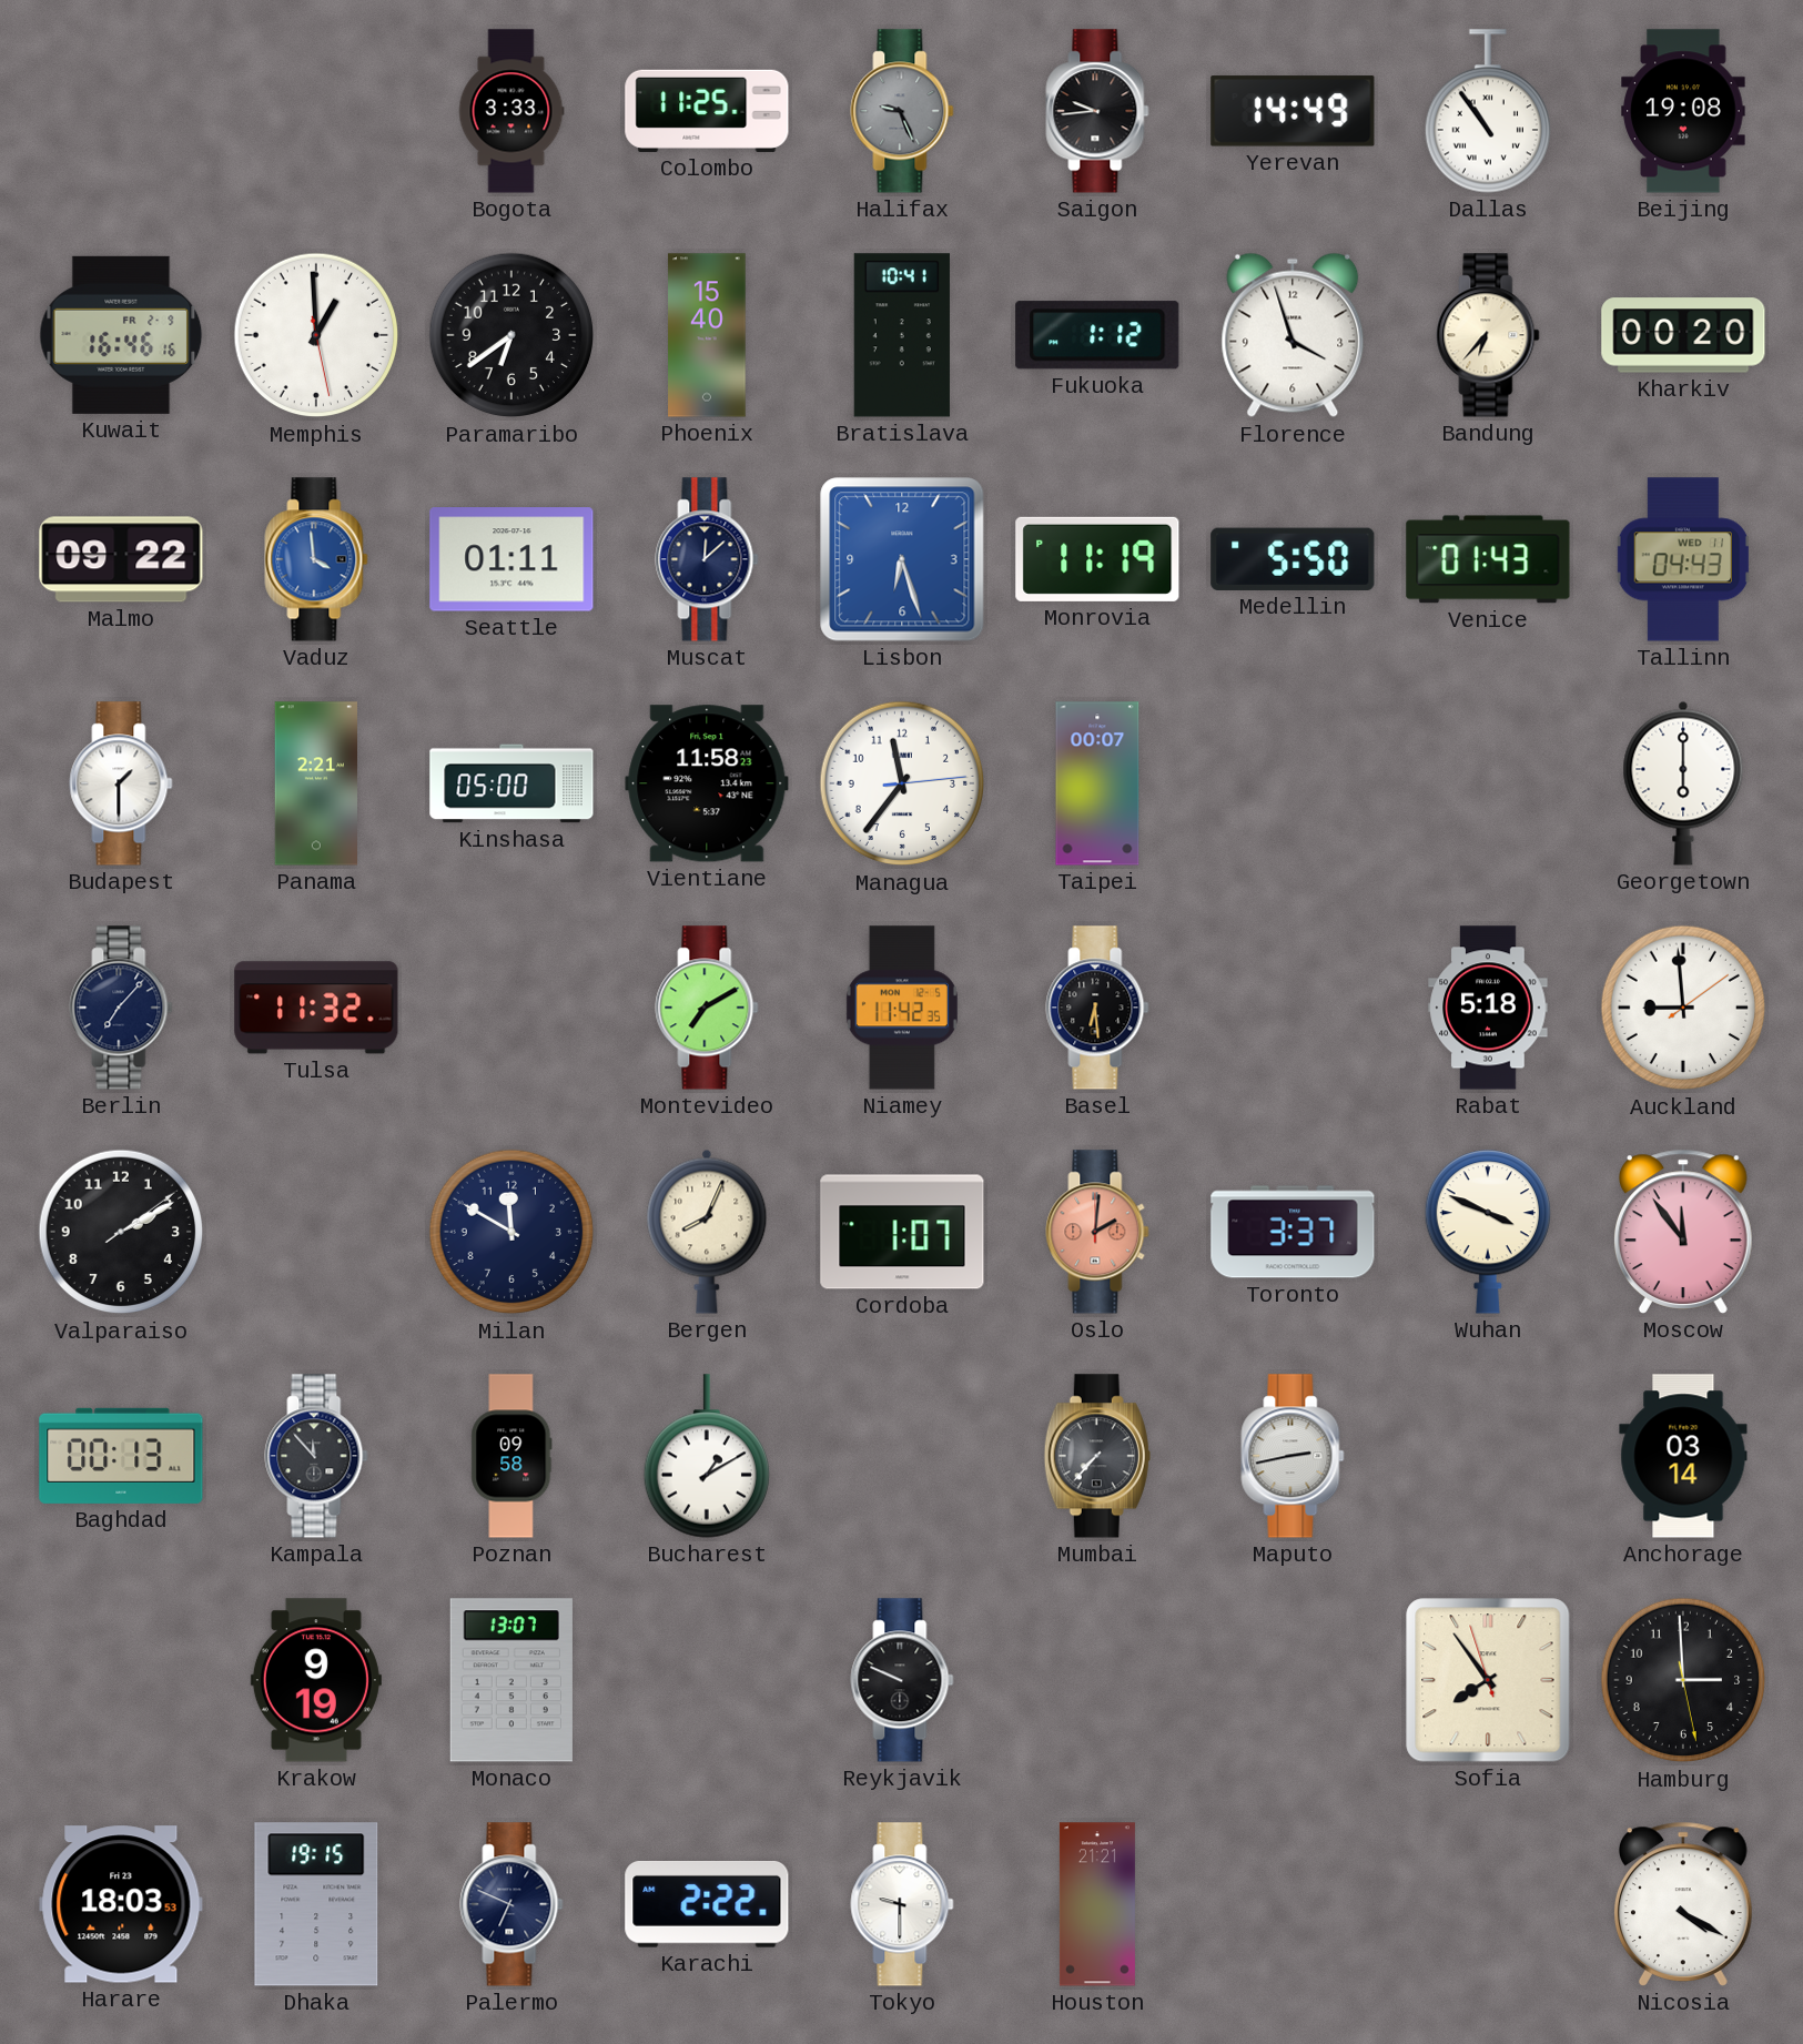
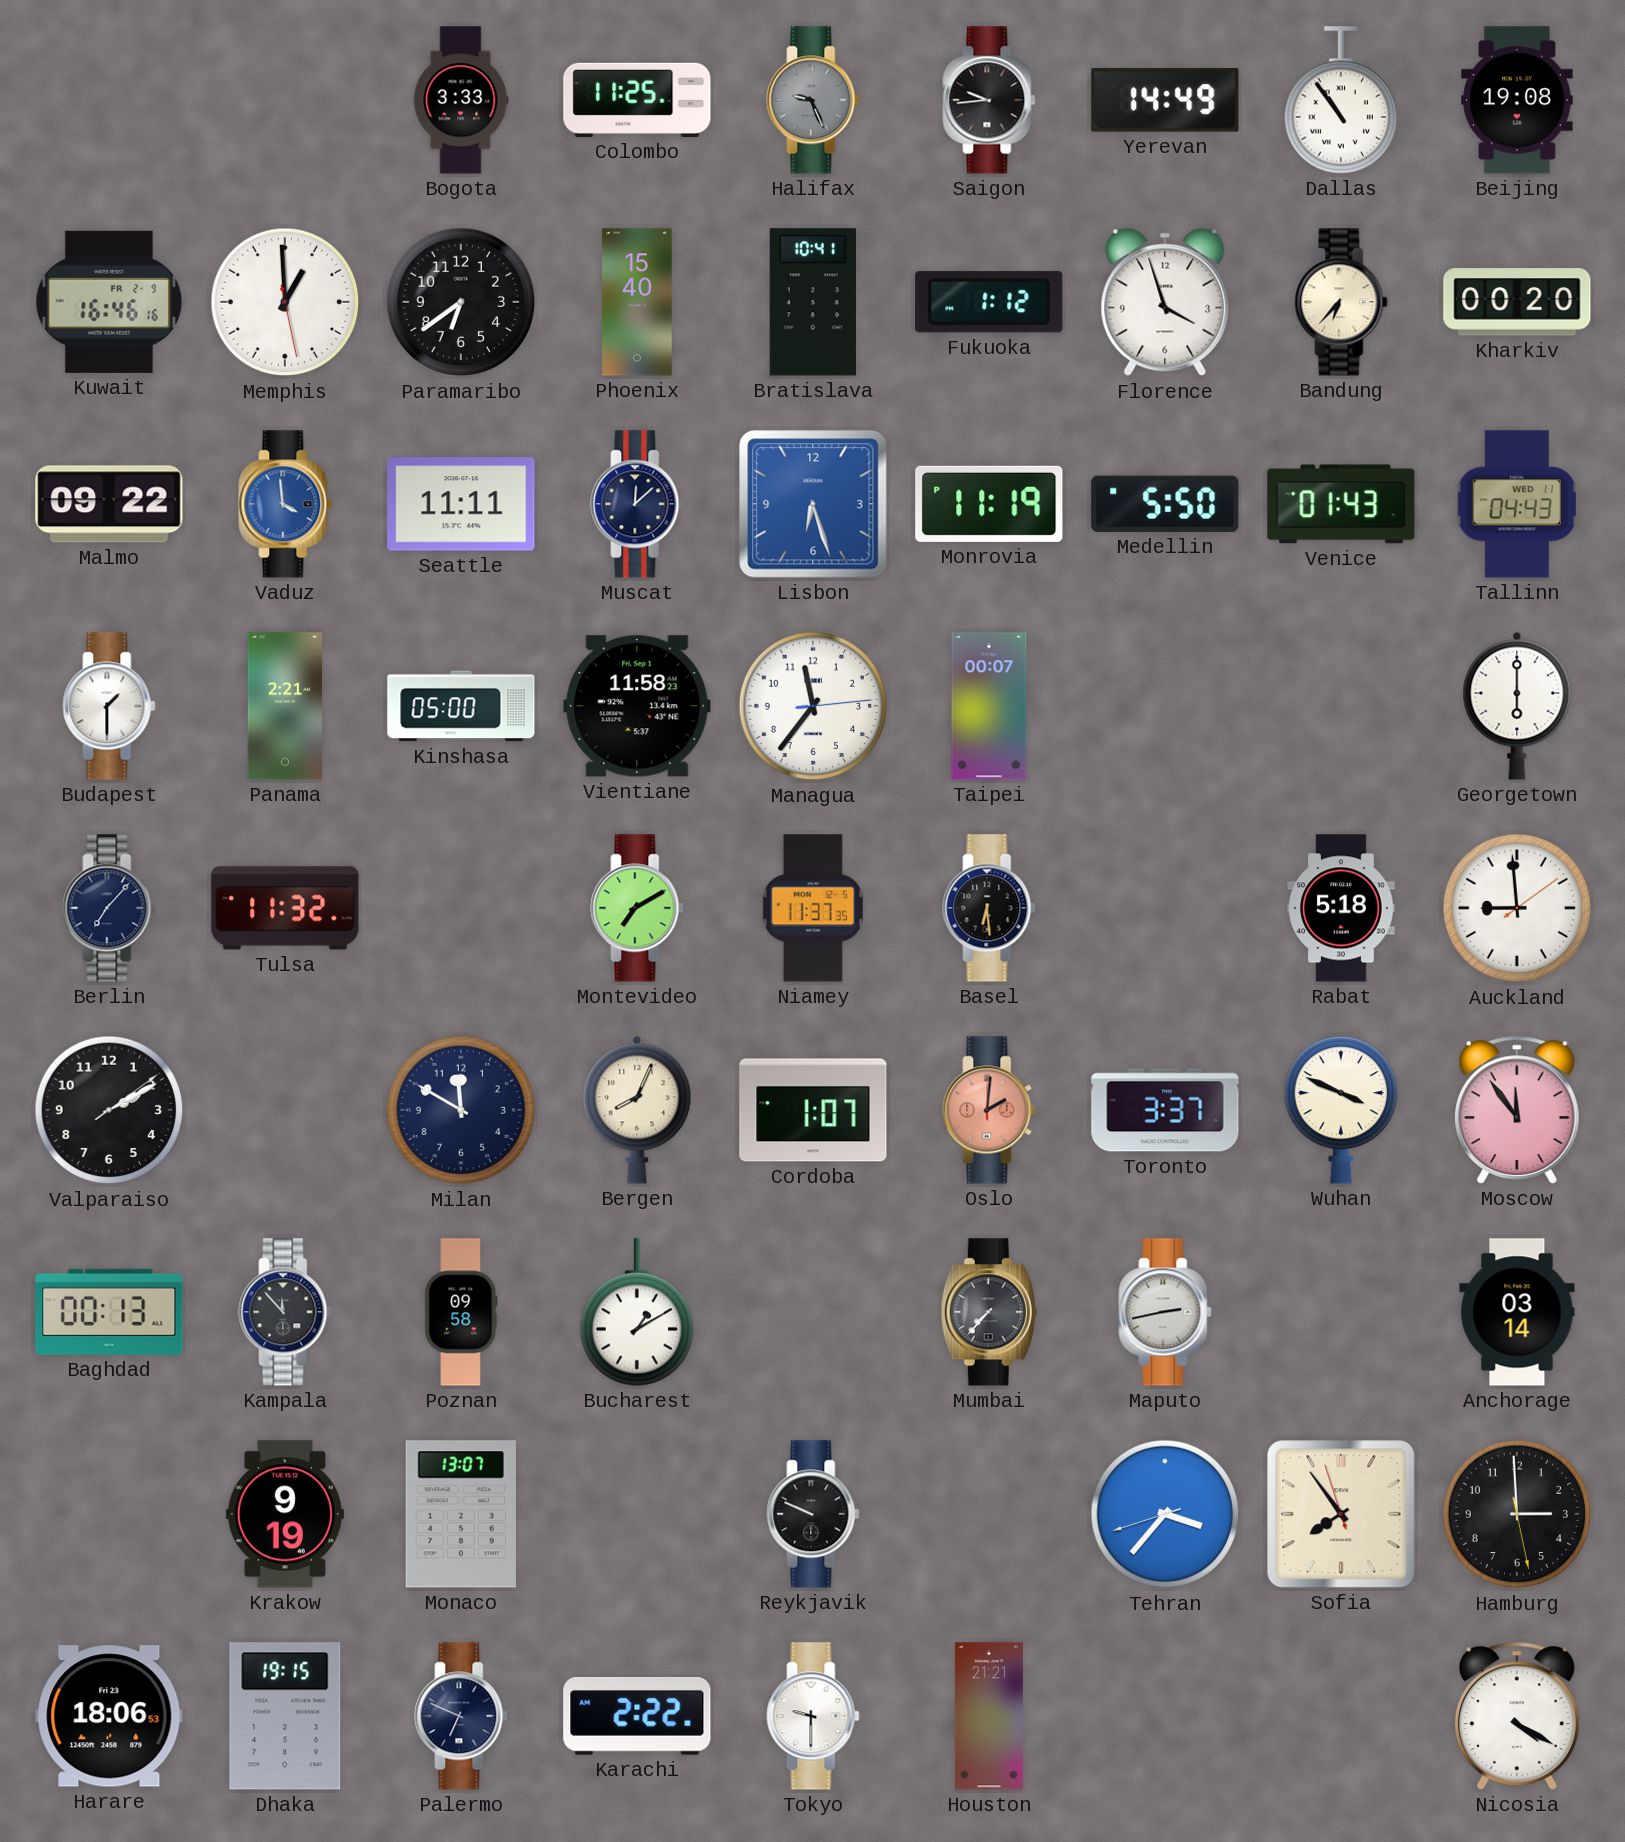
Seattle: 01:11 -> 11:11
Niamey: 11:42 -> 11:37
Tehran: none -> 3:36
Harare: 18:03 -> 18:06
